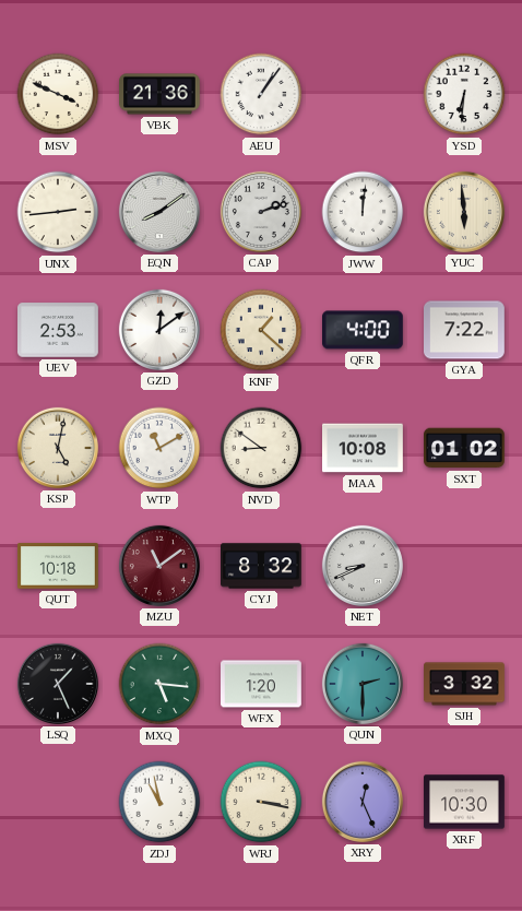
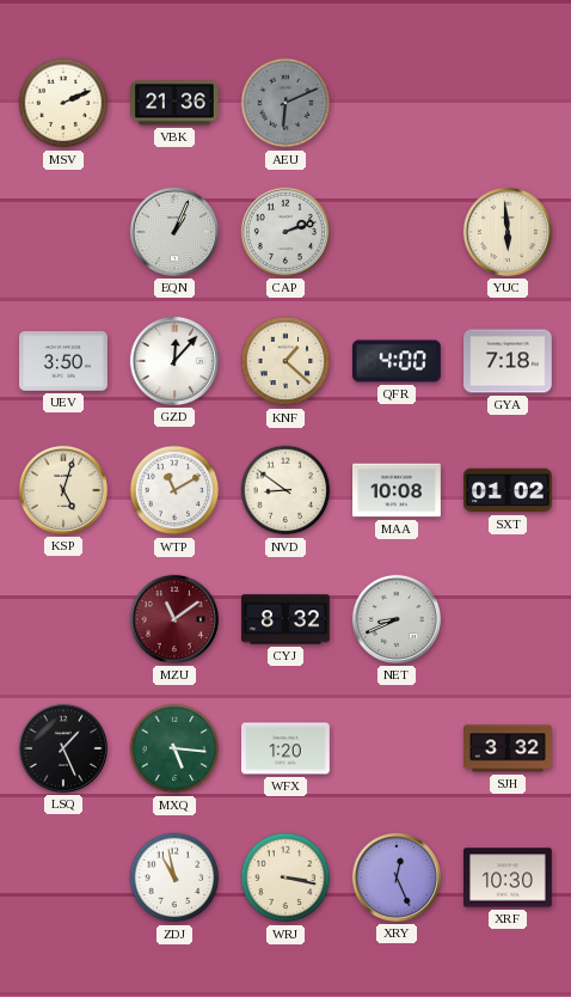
MSV: 3:49 -> 2:11
AEU: 1:06 -> 6:11
AEU dial: white -> grey
YSD: 6:31 -> none
UNX: 2:44 -> none
EQN: 8:09 -> 1:04
JWW: 12:01 -> none
UEV: 2:53 -> 3:50
GZD: 12:09 -> 12:07
GYA: 7:22 -> 7:18
KSP: 5:02 -> 5:03
QUT: 10:18 -> none
QUN: 2:30 -> none
